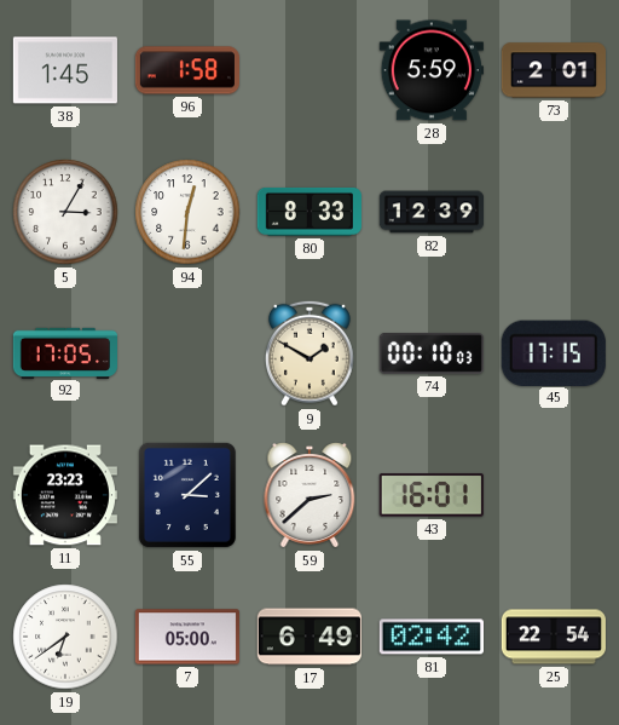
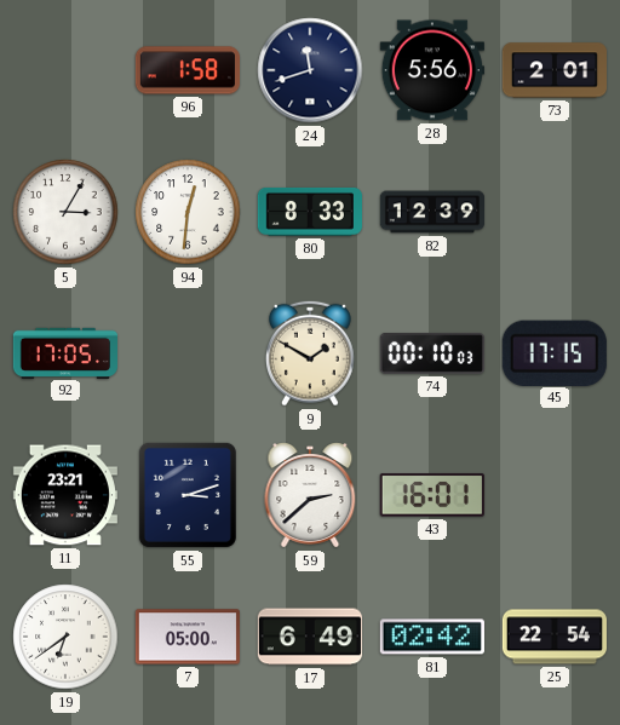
38: 1:45 -> none
24: none -> 11:42
28: 5:59 -> 5:56
11: 23:23 -> 23:21
55: 3:08 -> 3:12
